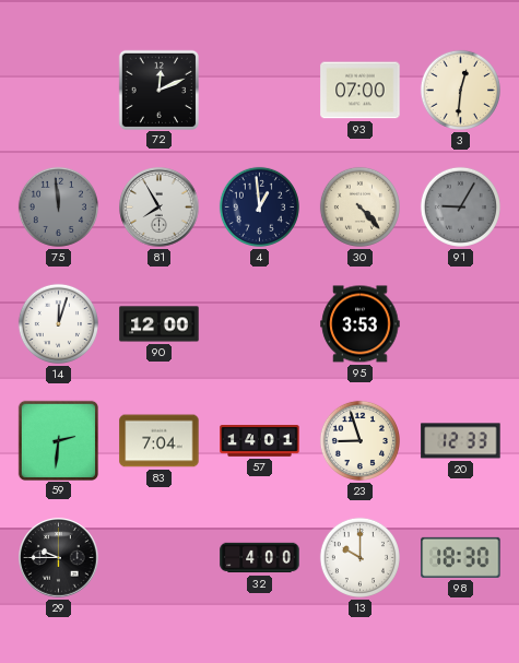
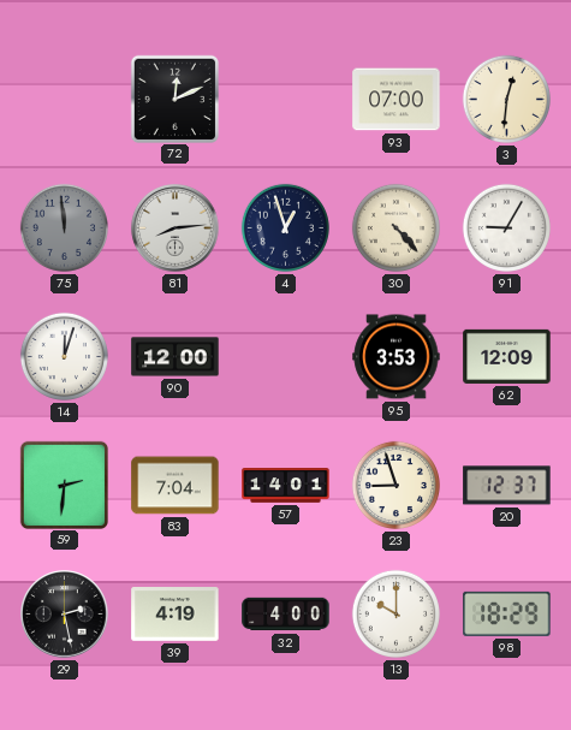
81: 7:55 -> 8:14
4: 12:59 -> 12:57
91 dial: grey -> white
62: none -> 12:09
20: 12:33 -> 12:37
29: 9:45 -> 2:28
39: none -> 4:19
98: 18:30 -> 18:29
